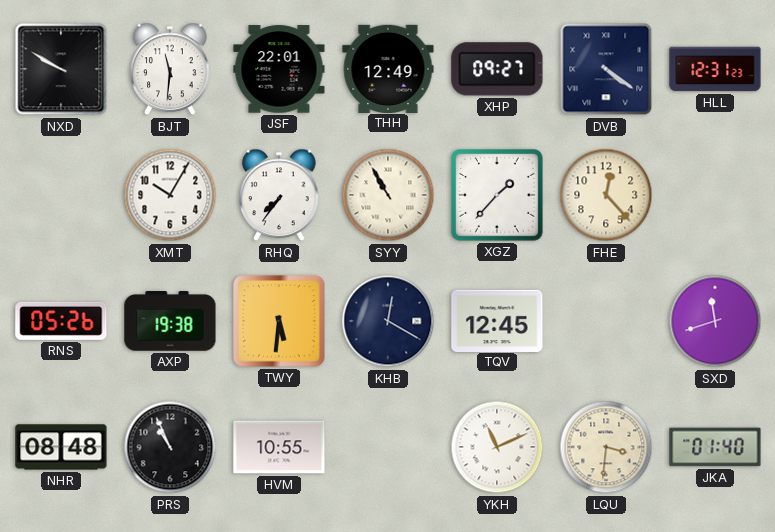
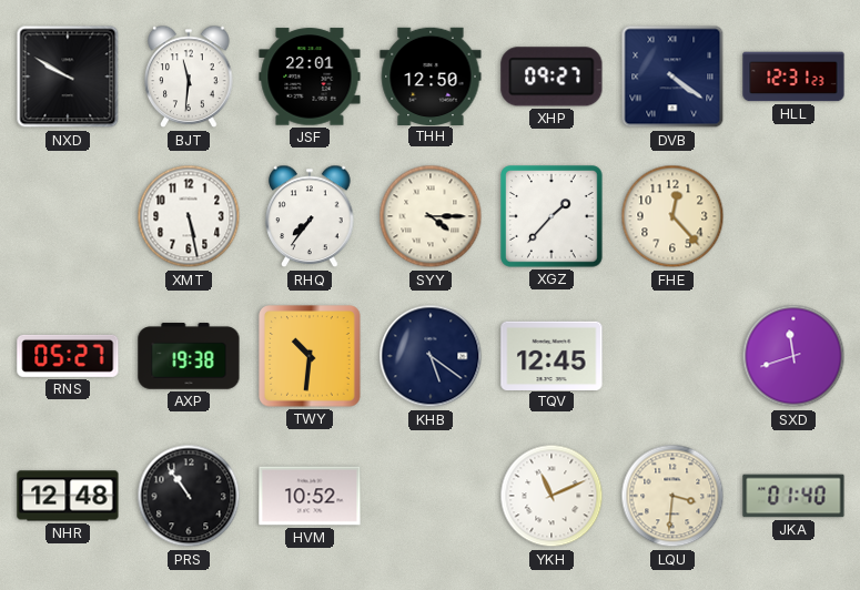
THH: 12:49 -> 12:50
XMT: 10:05 -> 5:28
SYY: 10:55 -> 4:15
RNS: 05:26 -> 05:27
TWY: 5:31 -> 10:31
KHB: 12:20 -> 5:21
NHR: 08:48 -> 12:48
PRS: 10:56 -> 10:54
HVM: 10:55 -> 10:52
